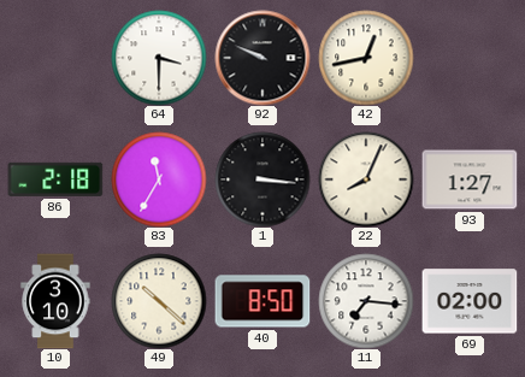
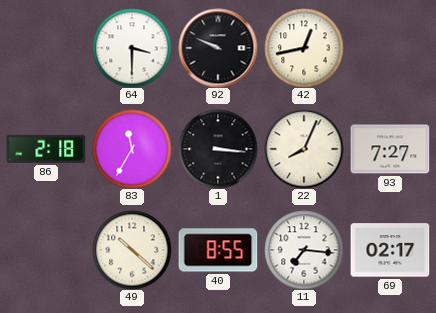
93: 1:27 -> 7:27
10: 3:10 -> none
40: 8:50 -> 8:55
69: 02:00 -> 02:17
